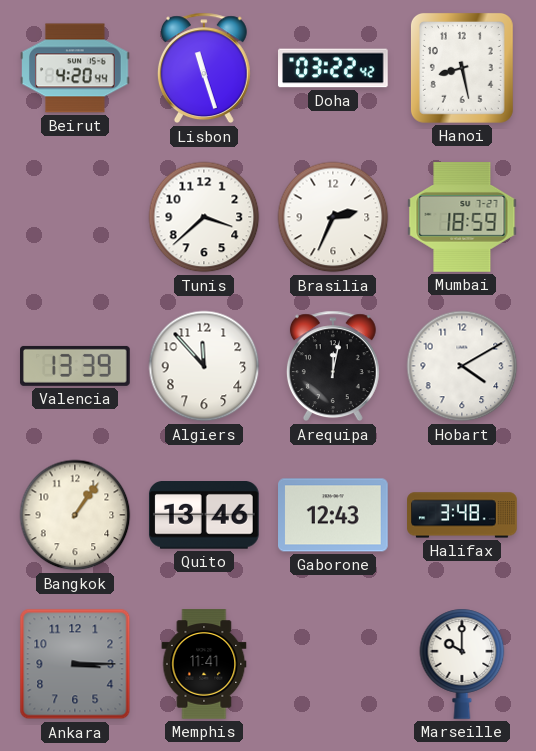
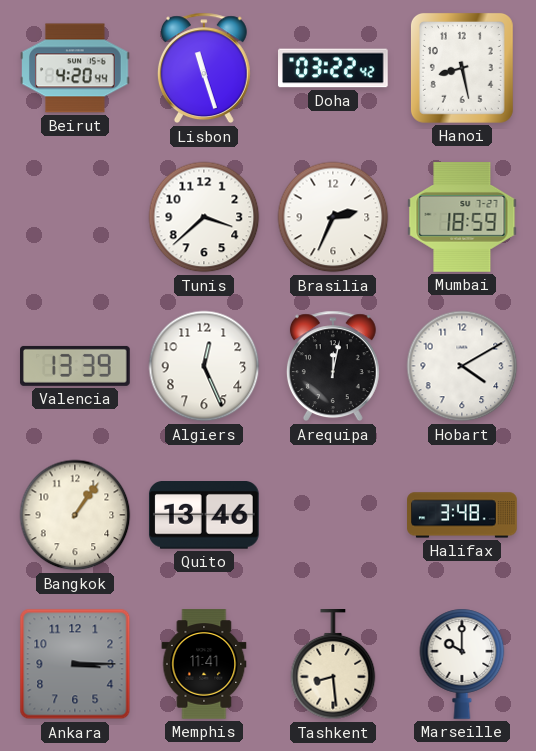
Algiers: 11:53 -> 12:26
Gaborone: 12:43 -> none
Tashkent: none -> 8:29
